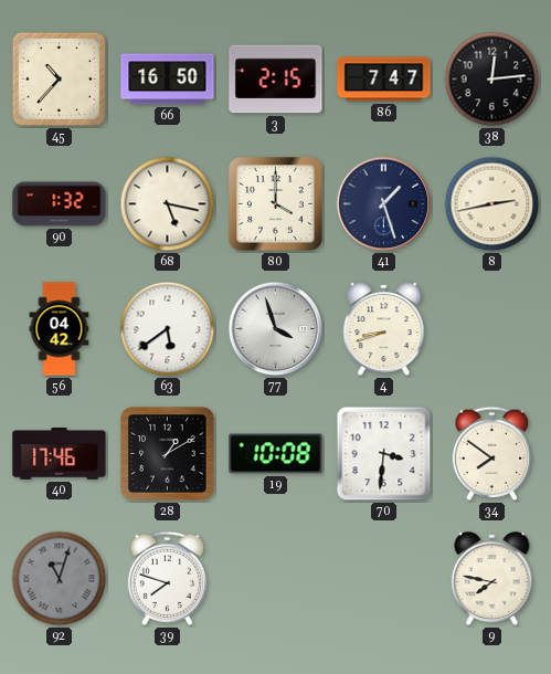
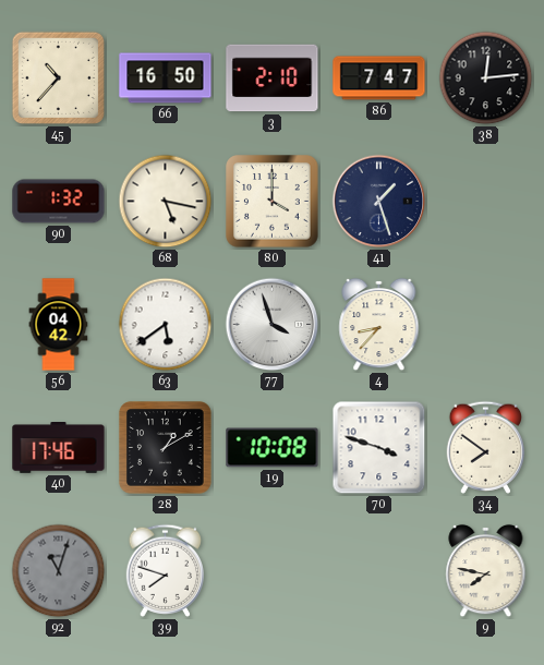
3: 2:15 -> 2:10
8: 2:43 -> none
4: 8:42 -> 8:37
70: 3:31 -> 3:48
